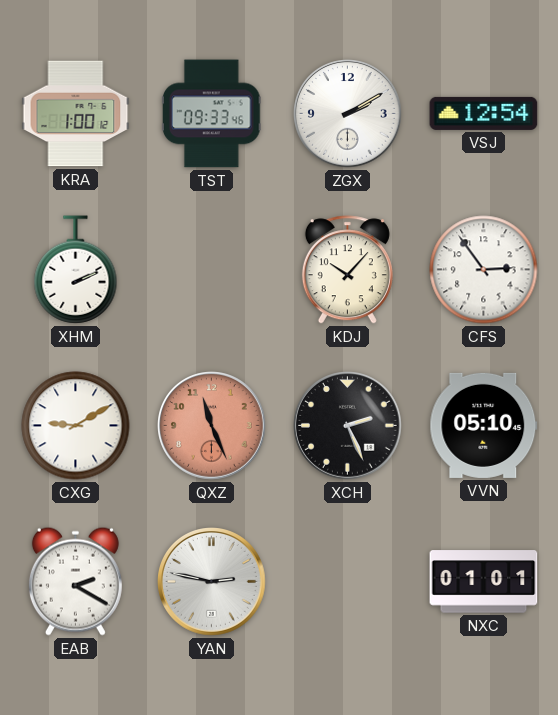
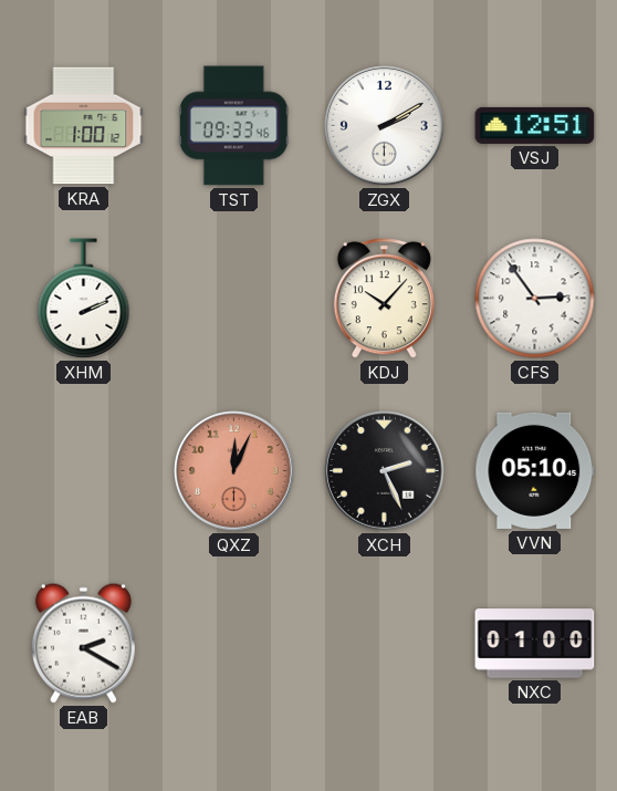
VSJ: 12:54 -> 12:51
CXG: 9:10 -> none
QXZ: 11:26 -> 12:04
YAN: 2:47 -> none
NXC: 01:01 -> 01:00
